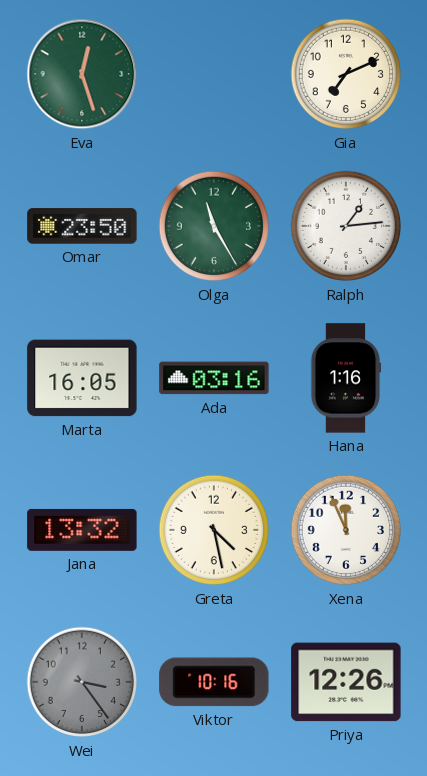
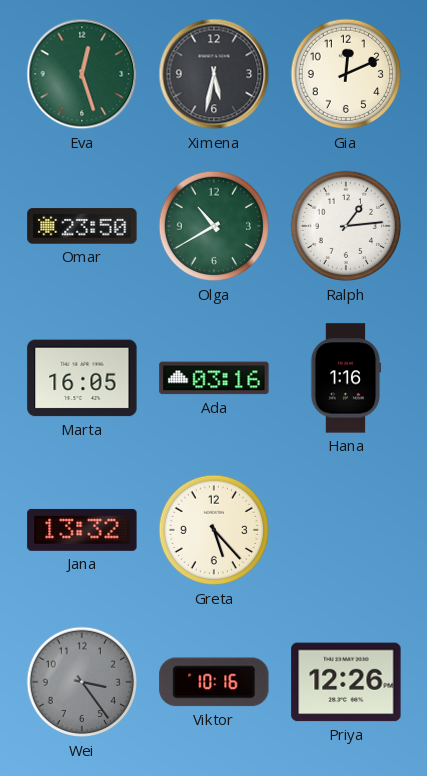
Ximena: none -> 5:32
Gia: 7:11 -> 12:11
Olga: 11:25 -> 10:40
Greta: 4:28 -> 5:23
Xena: 11:56 -> none
